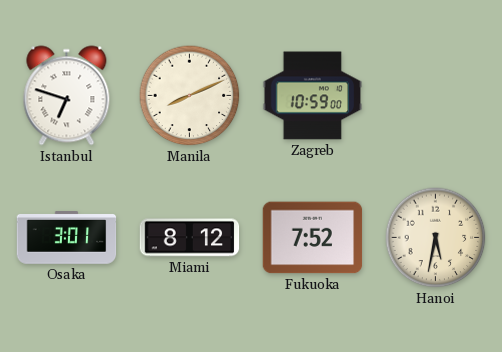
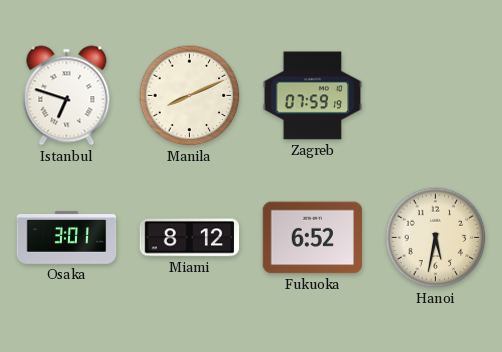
Zagreb: 10:59 -> 07:59
Fukuoka: 7:52 -> 6:52
